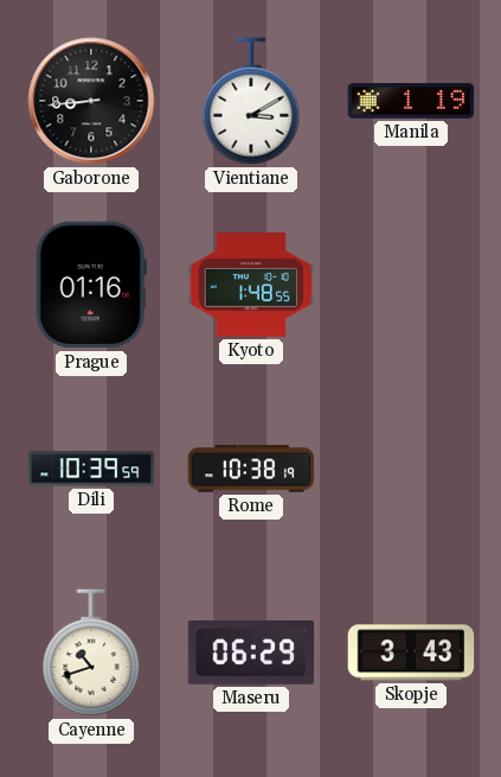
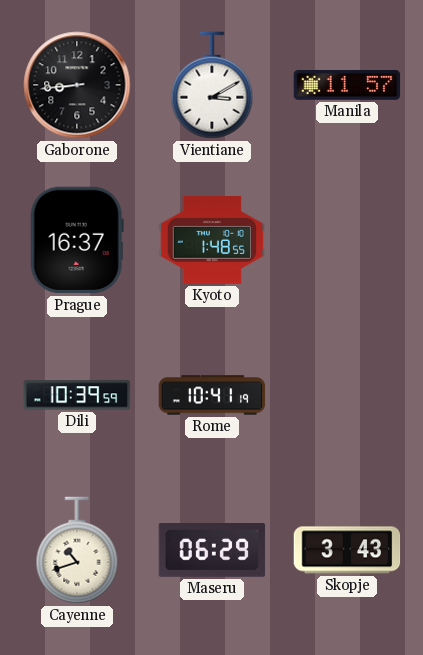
Manila: 1:19 -> 11:57
Prague: 01:16 -> 16:37
Rome: 10:38 -> 10:41
